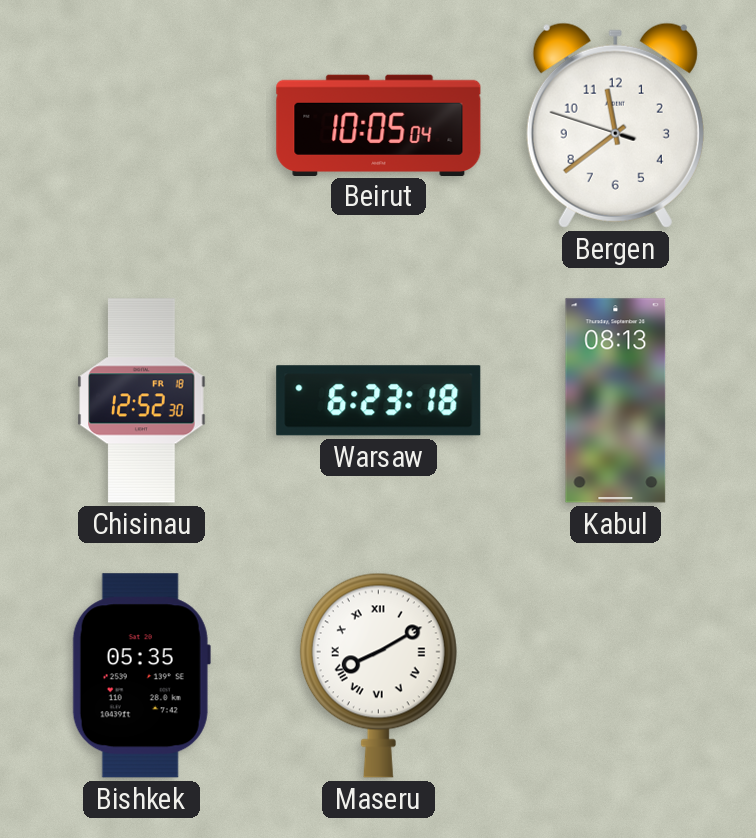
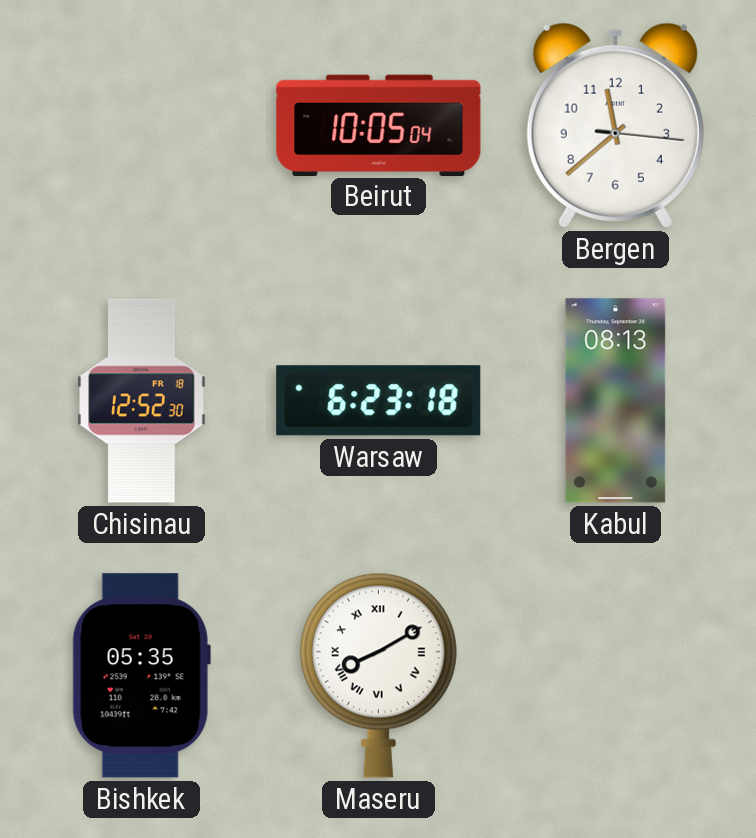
Bergen: 11:38:48 -> 11:38:16
